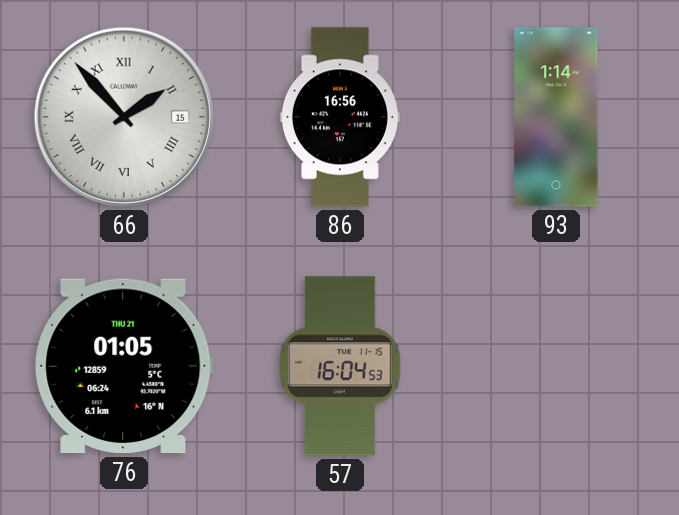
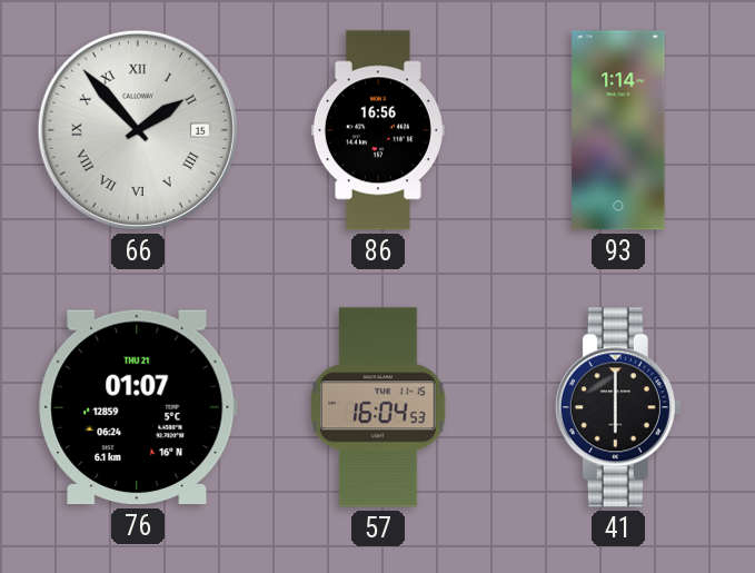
76: 01:05 -> 01:07
41: none -> 6:00
